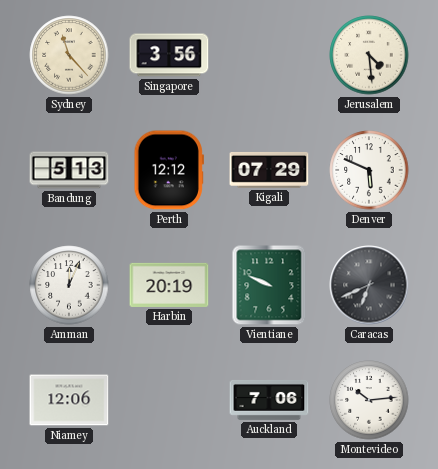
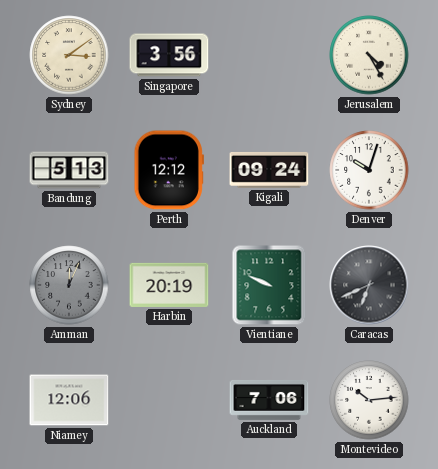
Sydney: 11:23 -> 3:09
Jerusalem: 4:29 -> 4:25
Kigali: 07:29 -> 09:24
Denver: 5:49 -> 10:03
Amman dial: white -> grey
